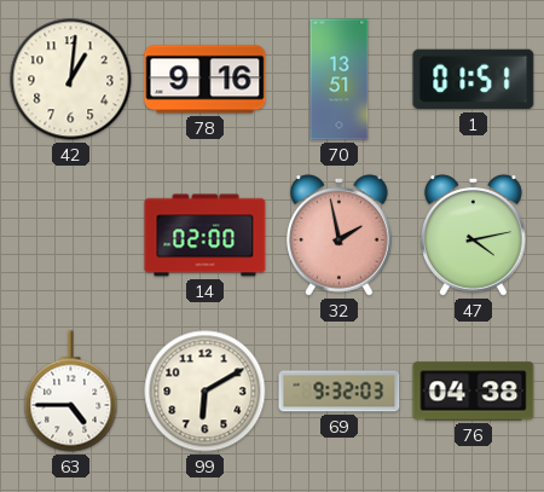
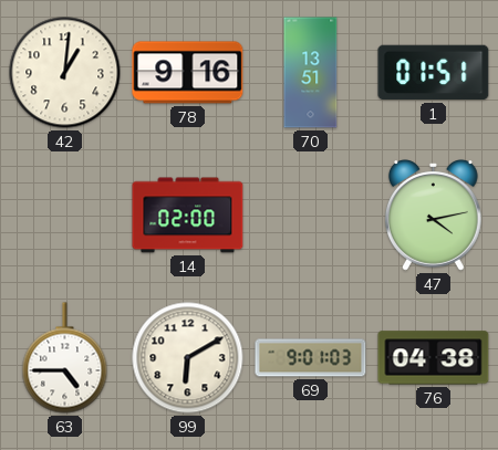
32: 1:58 -> none
69: 9:32 -> 9:01
